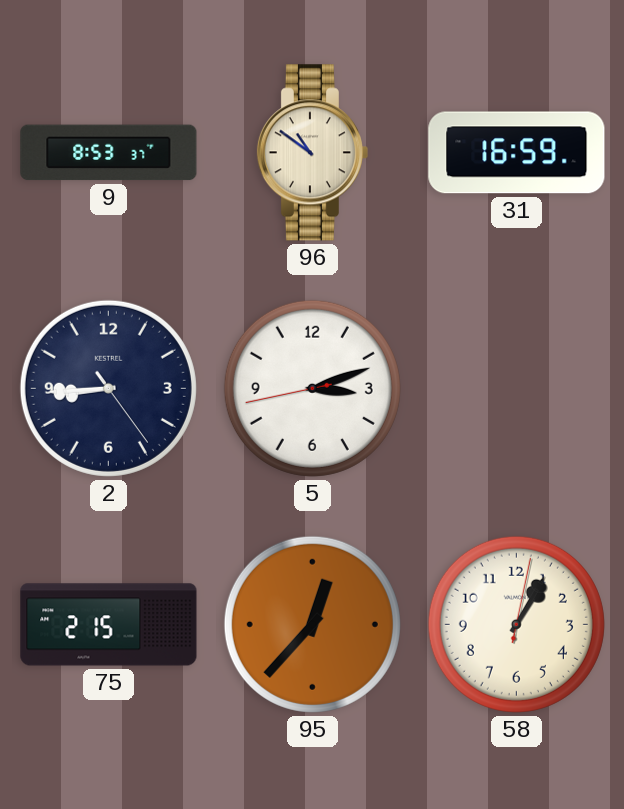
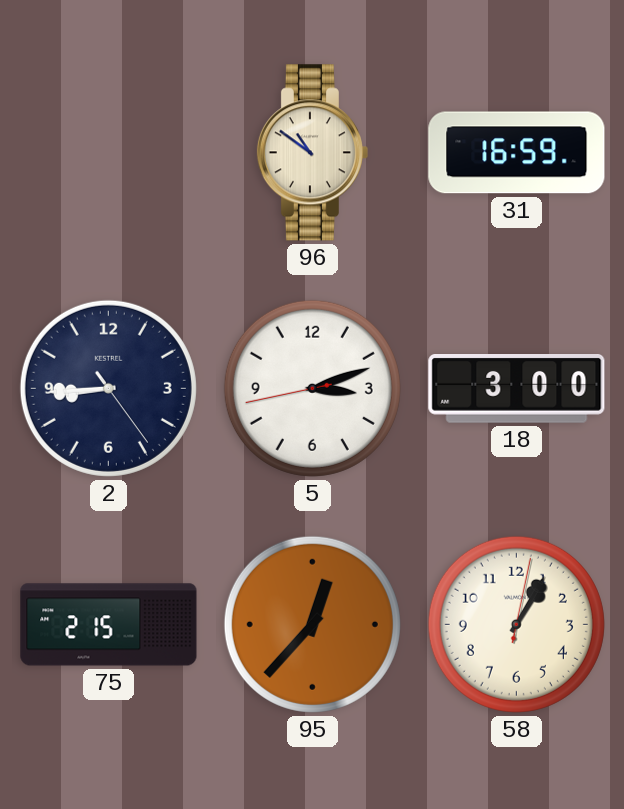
9: 8:53 -> none
18: none -> 3:00
